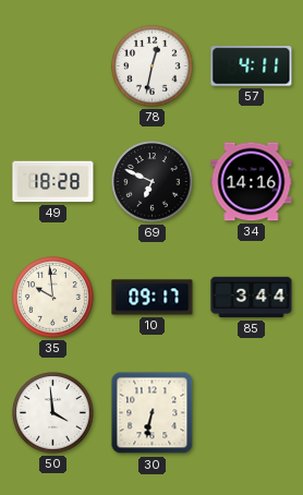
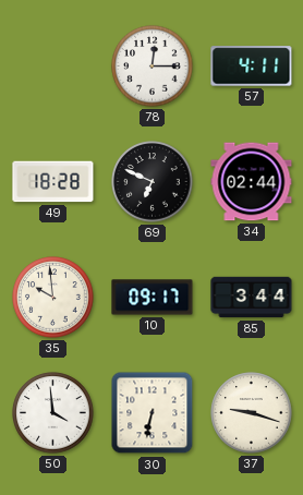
78: 12:32 -> 12:15
34: 14:16 -> 02:44
37: none -> 9:18
